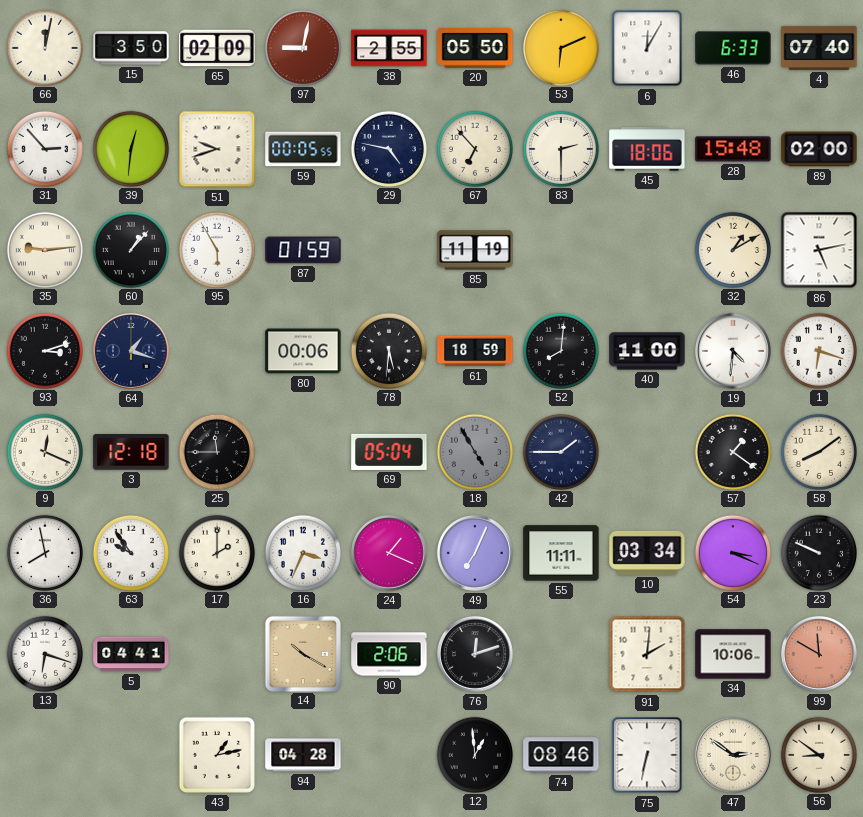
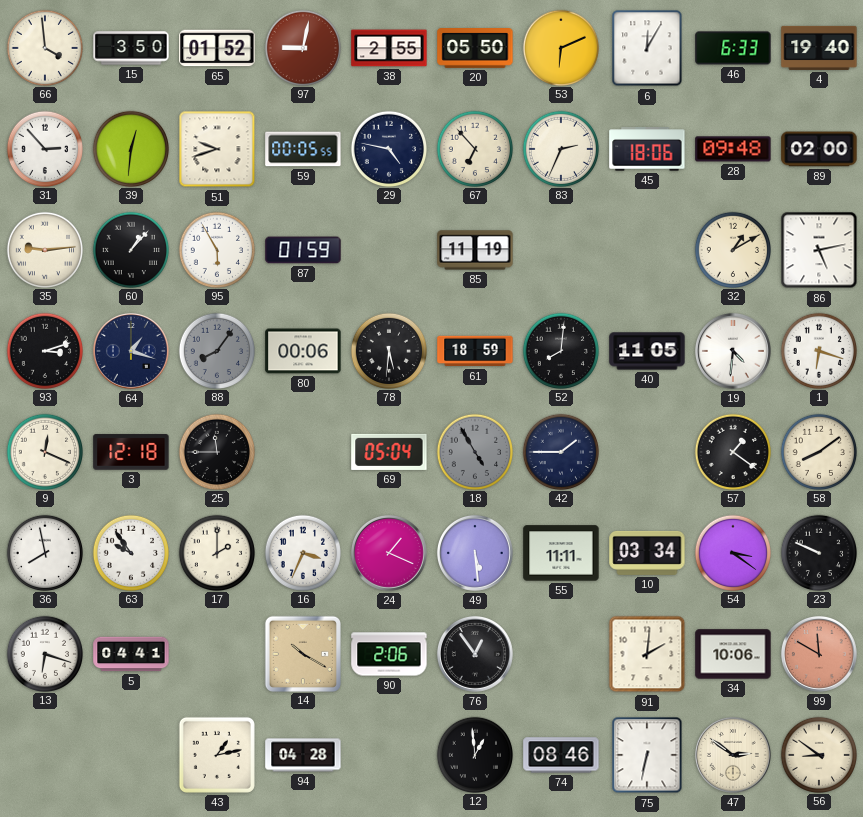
66: 12:02 -> 3:59
65: 02:09 -> 01:52
4: 07:40 -> 19:40
83: 2:30 -> 2:34
28: 15:48 -> 09:48
88: none -> 8:06
40: 11:00 -> 11:05
49: 7:04 -> 5:29
54: 3:19 -> 3:21
76: 12:12 -> 12:54
